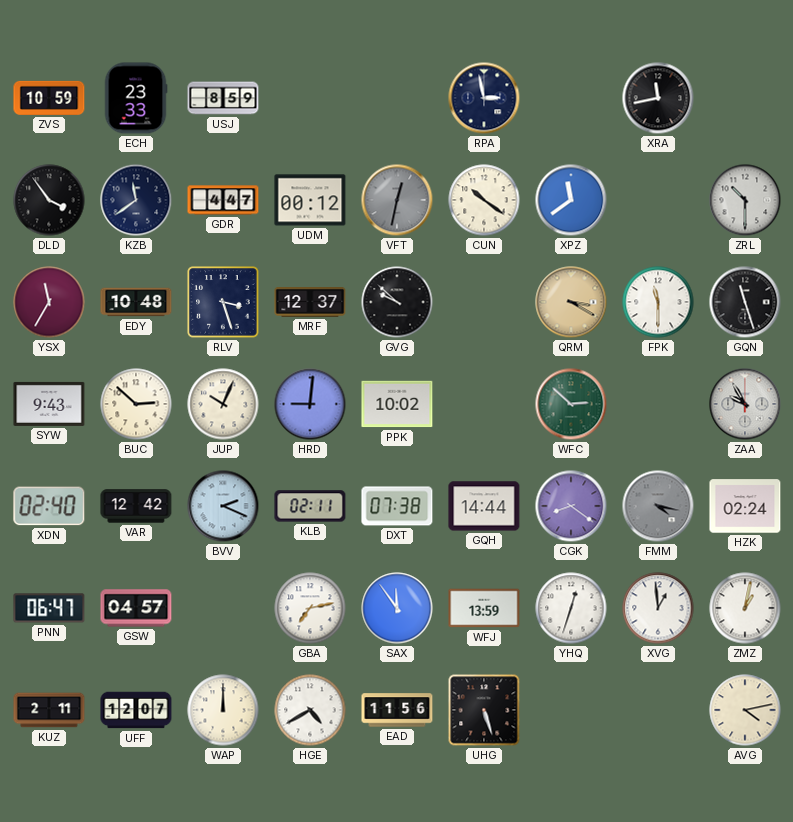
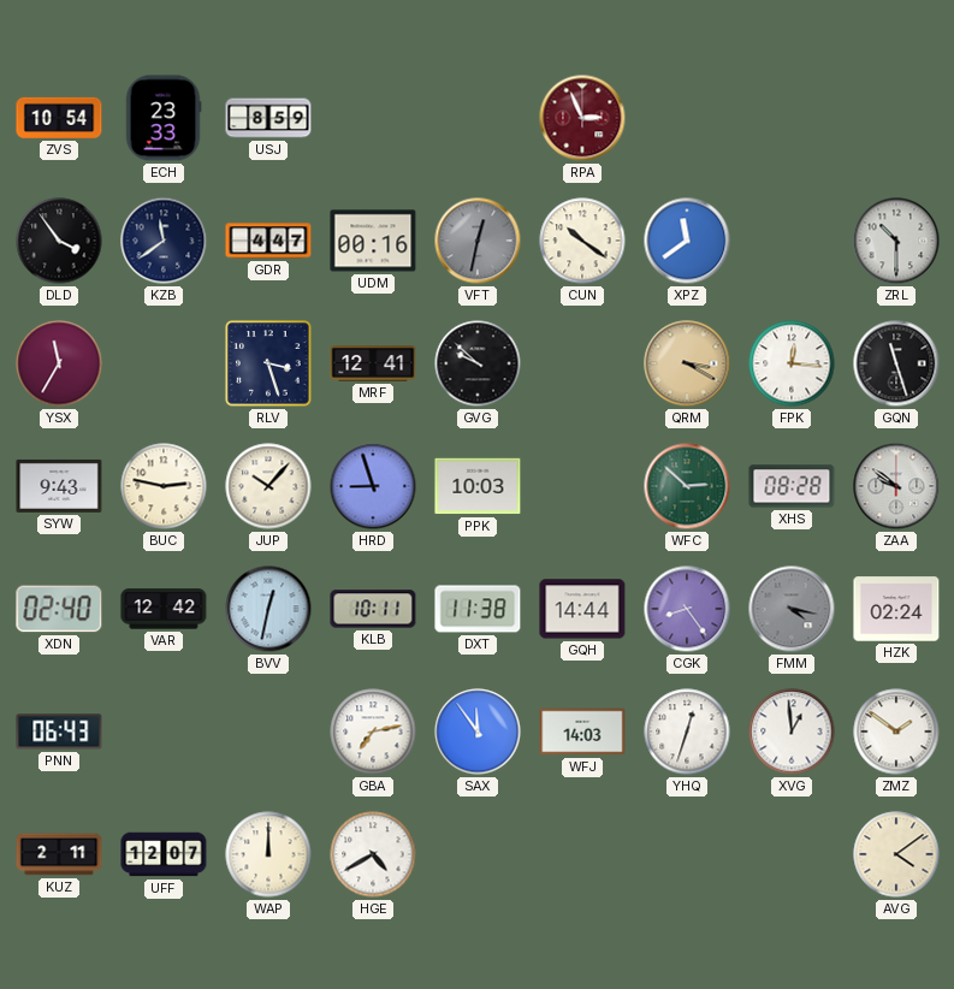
ZVS: 10:59 -> 10:54
RPA: 2:58 -> 2:56
RPA dial: navy -> burgundy
XRA: 11:43 -> none
UDM: 00:12 -> 00:16
EDY: 10:48 -> none
MRF: 12:37 -> 12:41
FPK: 11:30 -> 12:16
BUC: 2:52 -> 2:47
JUP: 10:04 -> 10:07
HRD: 9:01 -> 8:57
PPK: 10:02 -> 10:03
XHS: none -> 08:28
ZAA: 9:55 -> 9:51
BVV: 2:19 -> 12:32
KLB: 02:11 -> 10:11
DXT: 07:38 -> 11:38
CGK: 8:21 -> 8:24
PNN: 06:47 -> 06:43
GSW: 04:57 -> none
WFJ: 13:59 -> 14:03
ZMZ: 1:02 -> 1:51
EAD: 11:56 -> none
UHG: 5:27 -> none
AVG: 4:13 -> 4:09
